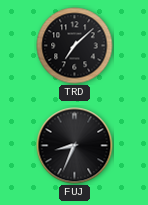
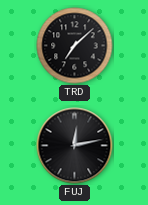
FUJ: 8:34 -> 12:13
